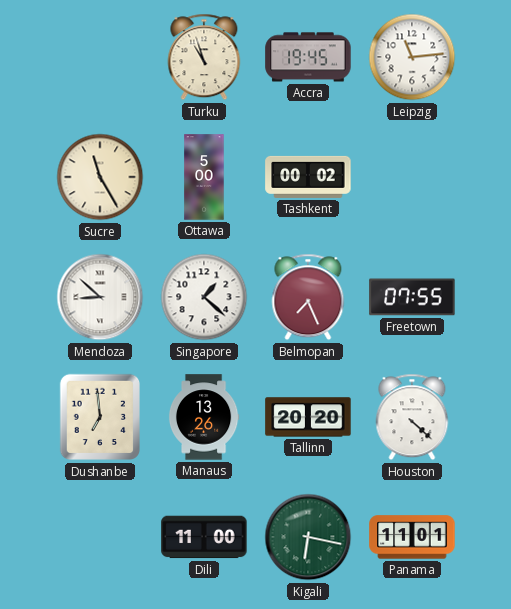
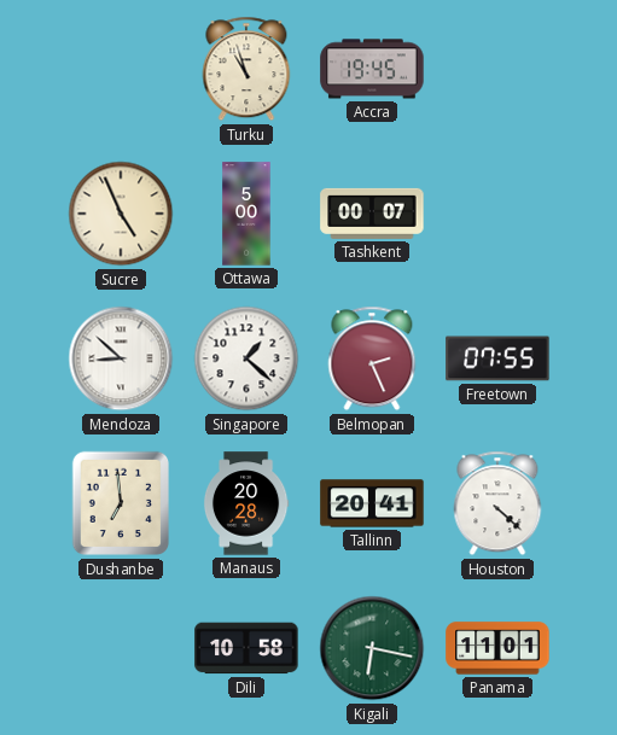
Leipzig: 11:14 -> none
Sucre: 11:25 -> 4:56
Tashkent: 00:02 -> 00:07
Belmopan: 7:26 -> 2:26
Manaus: 13:26 -> 20:28
Tallinn: 20:20 -> 20:41
Dili: 11:00 -> 10:58
